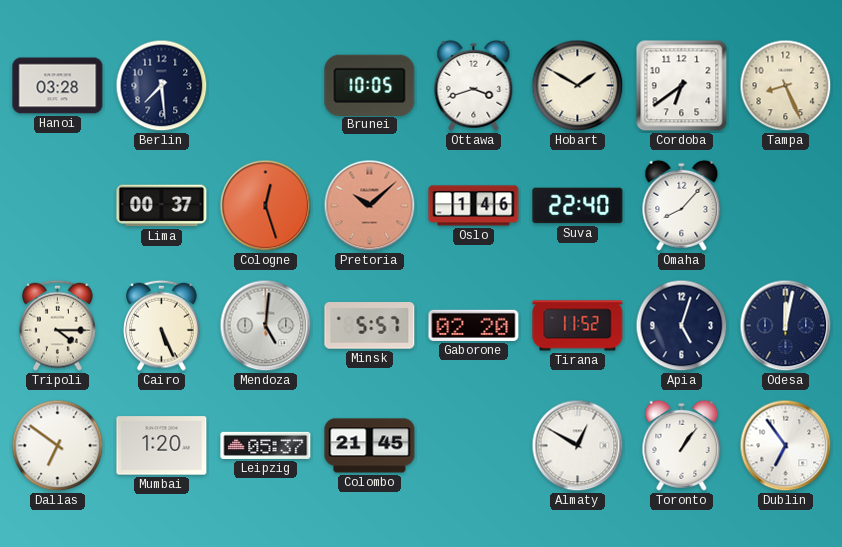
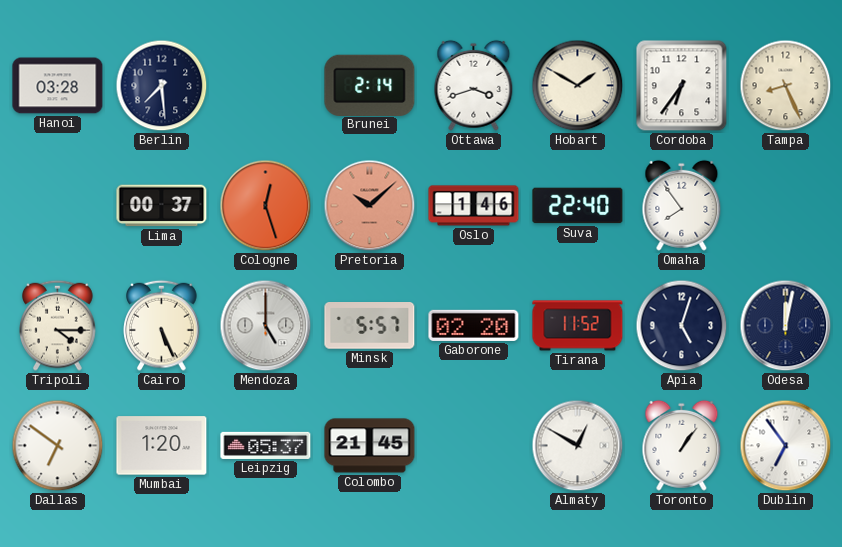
Brunei: 10:05 -> 2:14
Cordoba: 6:39 -> 6:36
Omaha: 8:07 -> 7:54
Mendoza: 5:01 -> 5:00
